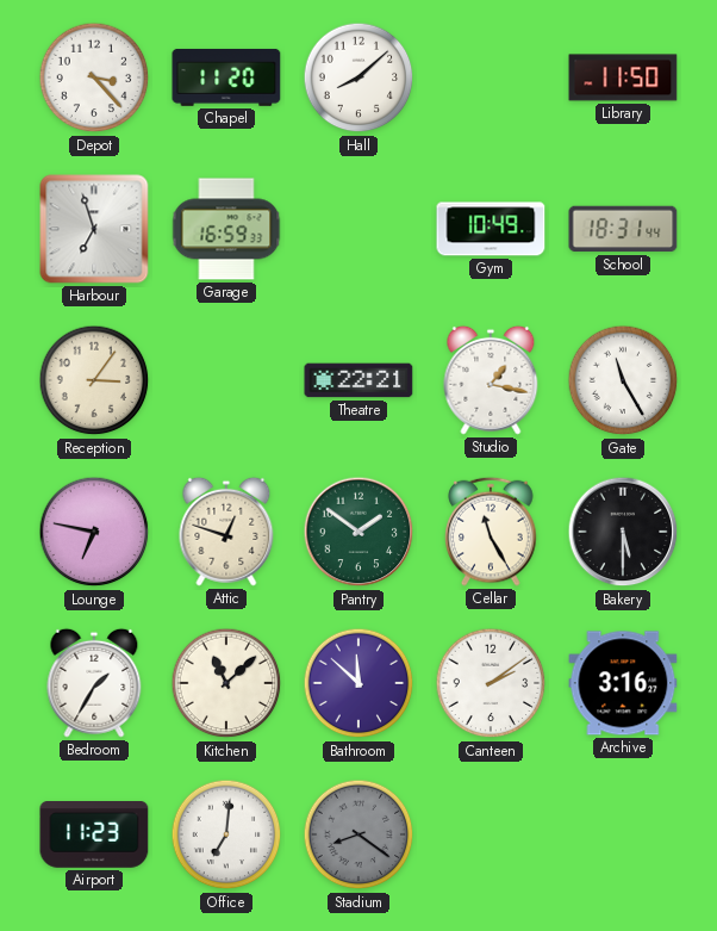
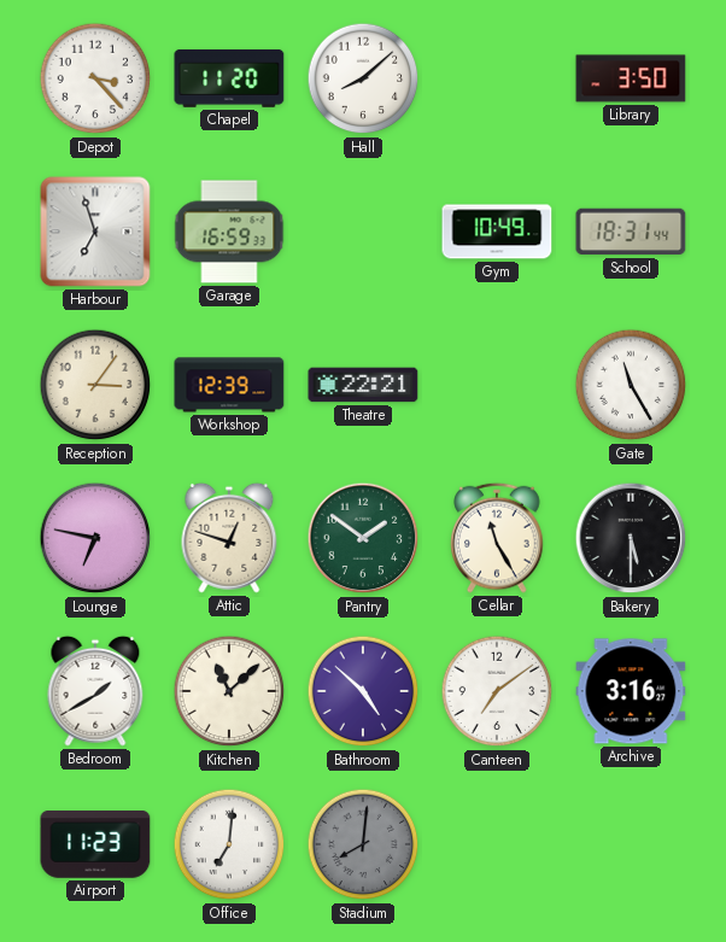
Library: 11:50 -> 3:50
Workshop: none -> 12:39
Studio: 1:17 -> none
Bedroom: 1:35 -> 1:40
Bathroom: 11:52 -> 4:52
Canteen: 2:09 -> 7:09
Stadium: 8:21 -> 8:01
